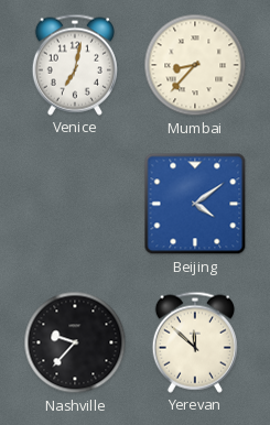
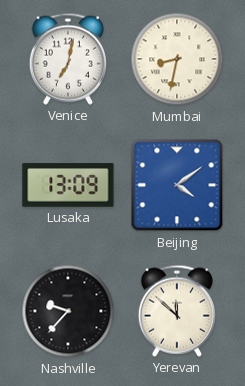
Mumbai: 8:37 -> 8:32
Lusaka: none -> 13:09
